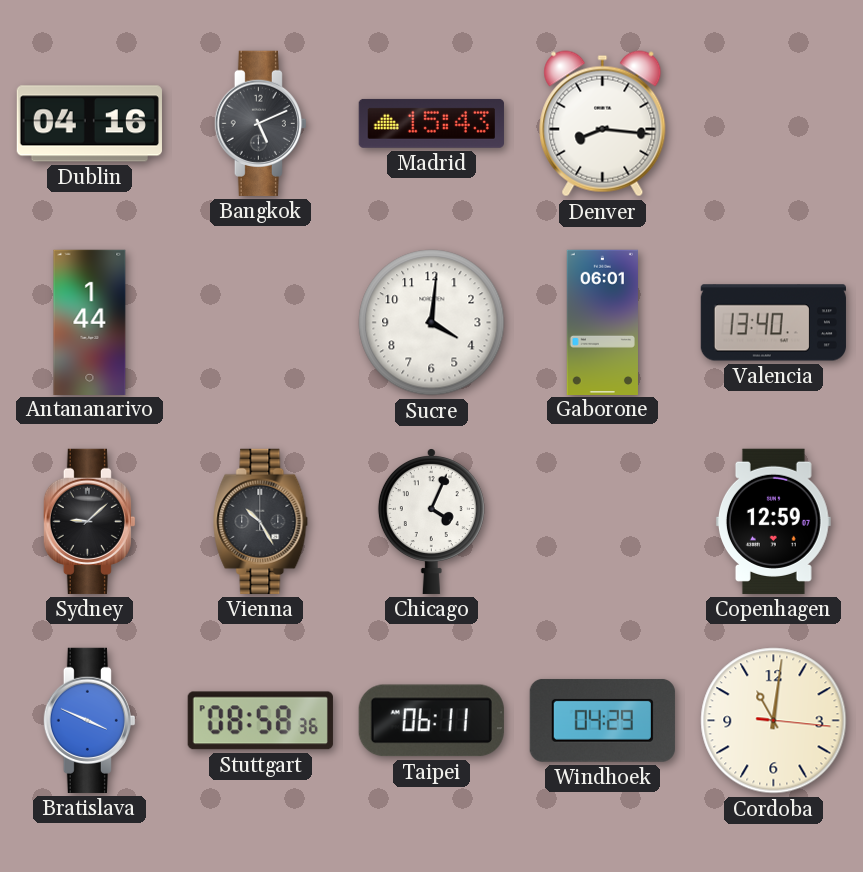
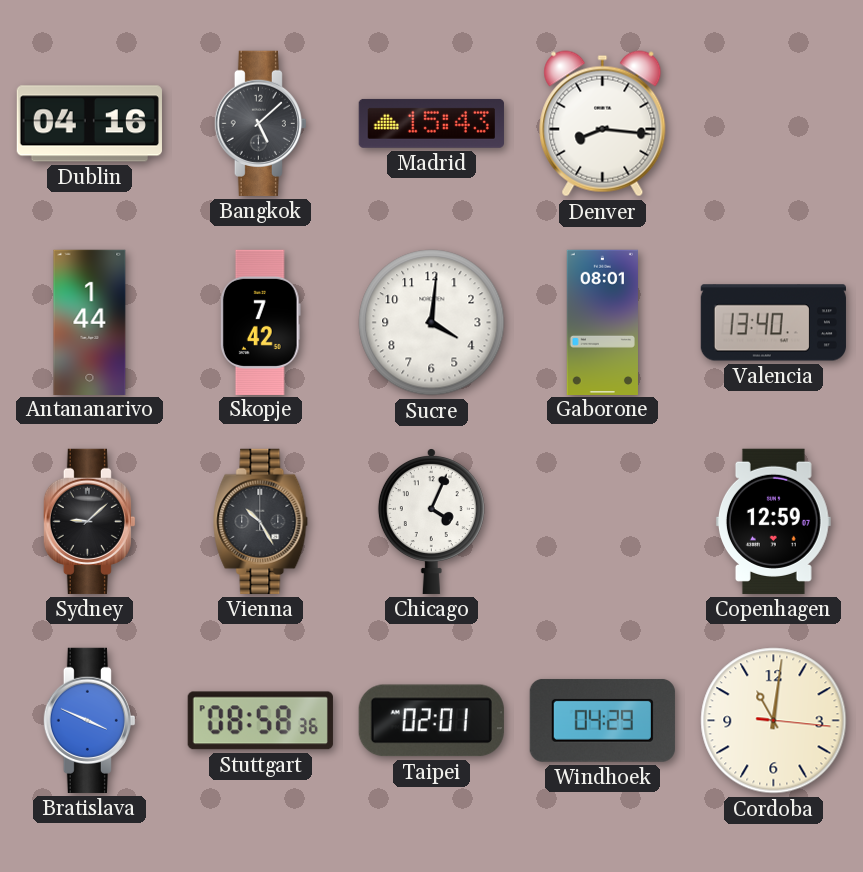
Bangkok: 5:11 -> 5:08
Skopje: none -> 7:42
Gaborone: 06:01 -> 08:01
Taipei: 06:11 -> 02:01
